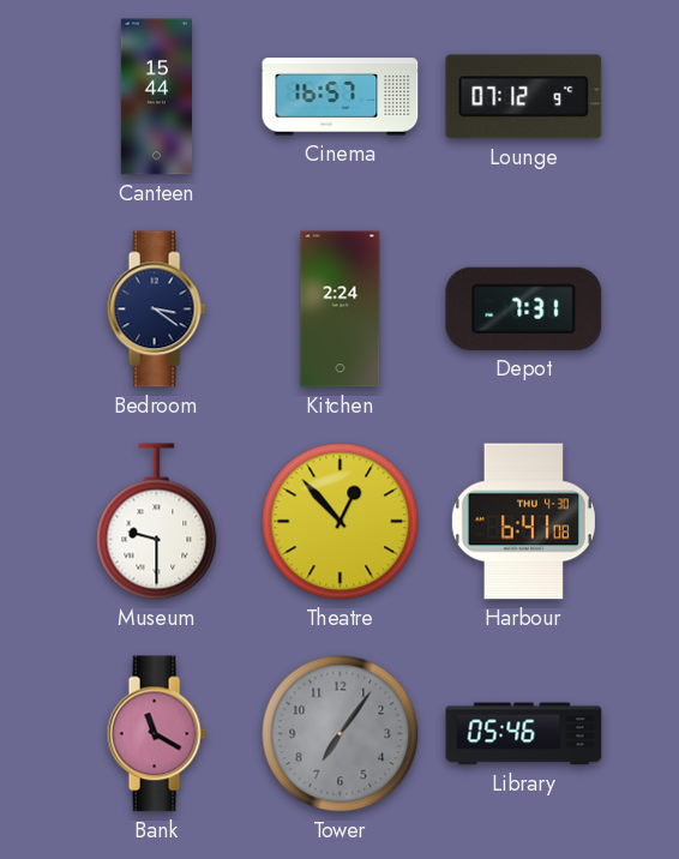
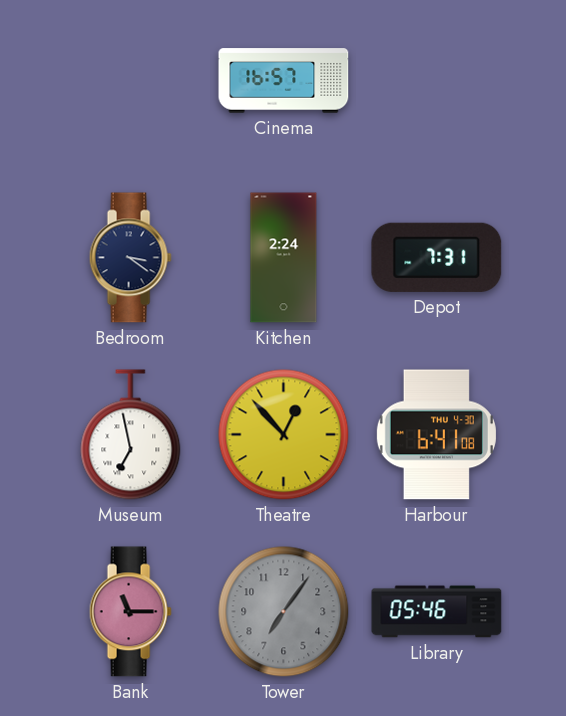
Canteen: 15:44 -> none
Lounge: 07:12 -> none
Museum: 9:30 -> 6:58
Bank: 11:20 -> 11:15
